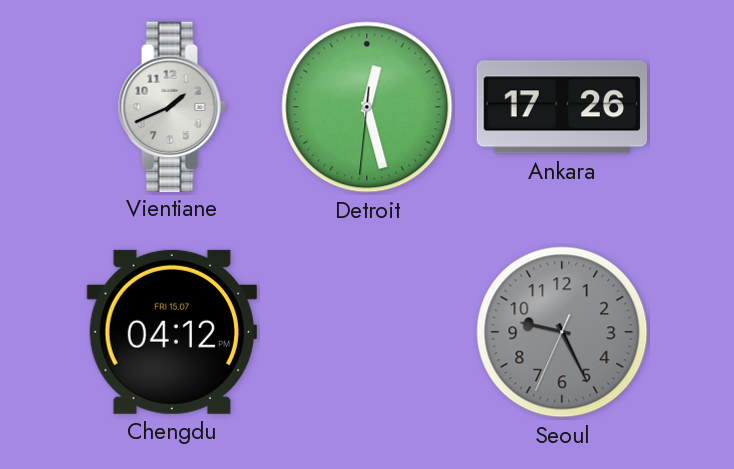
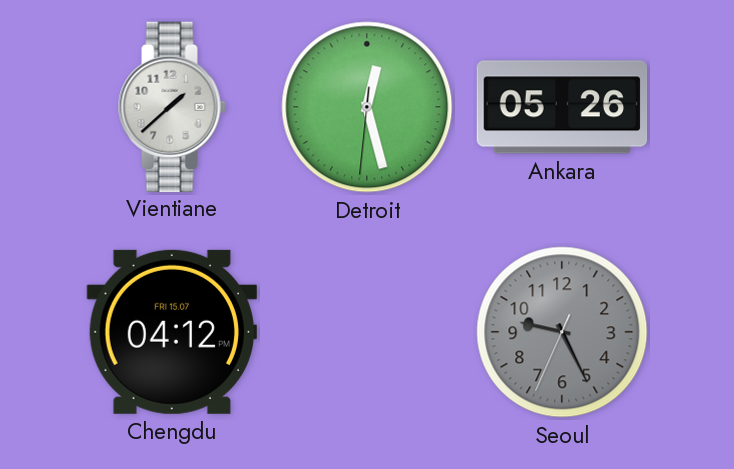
Vientiane: 1:41 -> 1:38
Ankara: 17:26 -> 05:26
